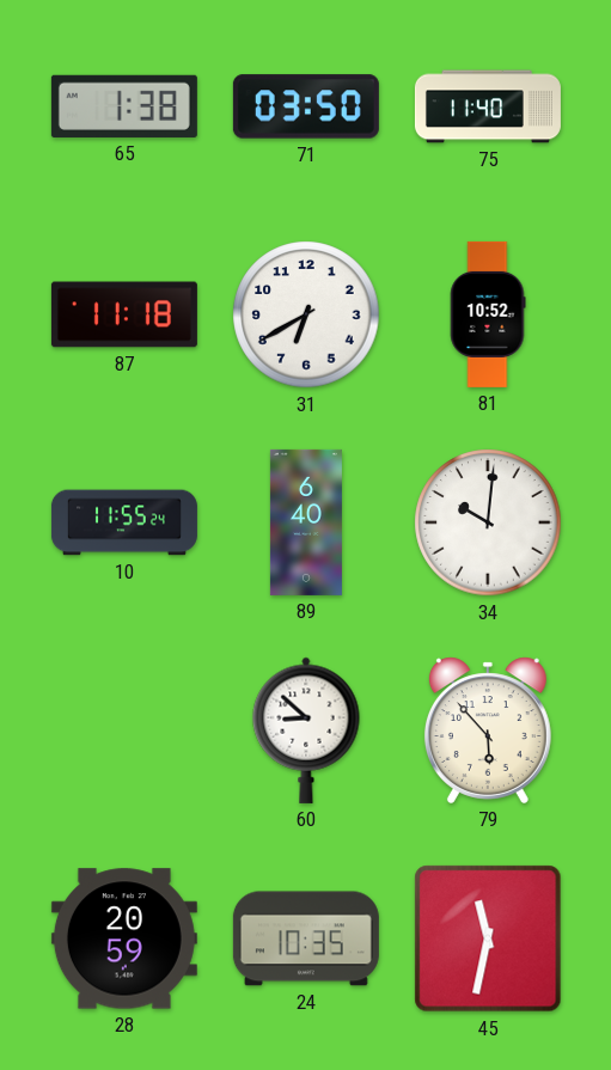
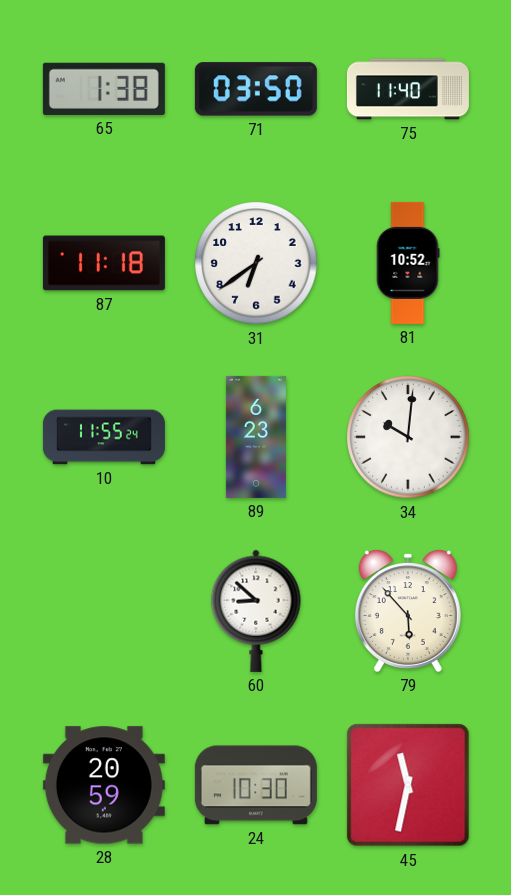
31: 6:40 -> 6:39
89: 6:40 -> 6:23
24: 10:35 -> 10:30
